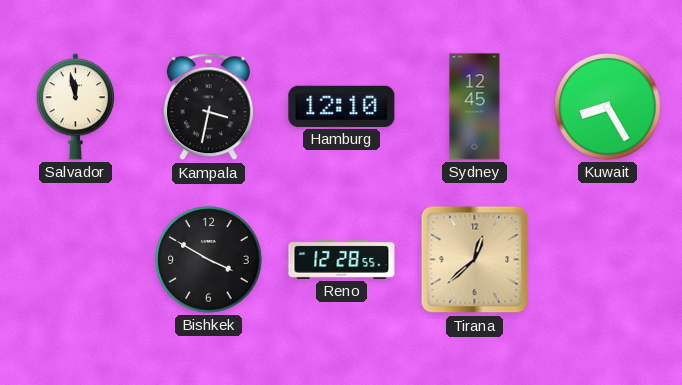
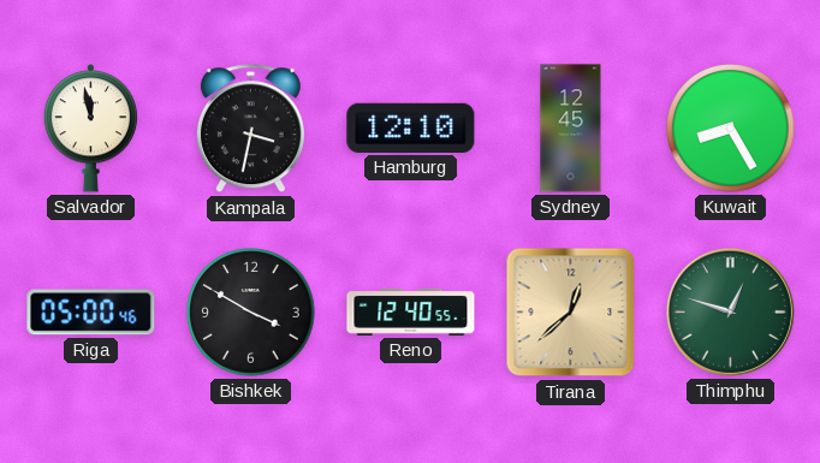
Riga: none -> 05:00
Reno: 12:28 -> 12:40
Thimphu: none -> 12:48
